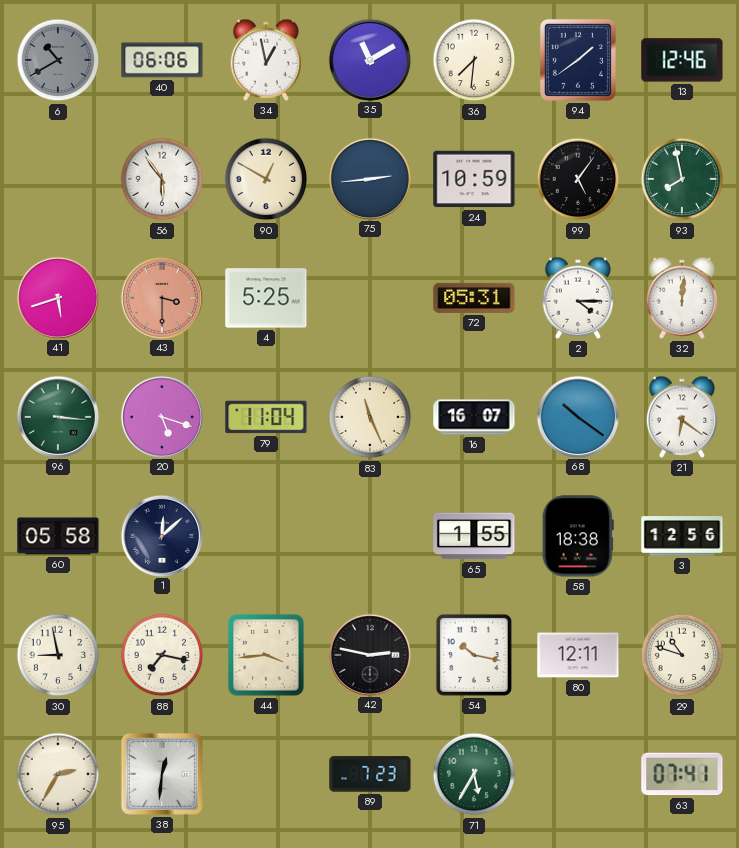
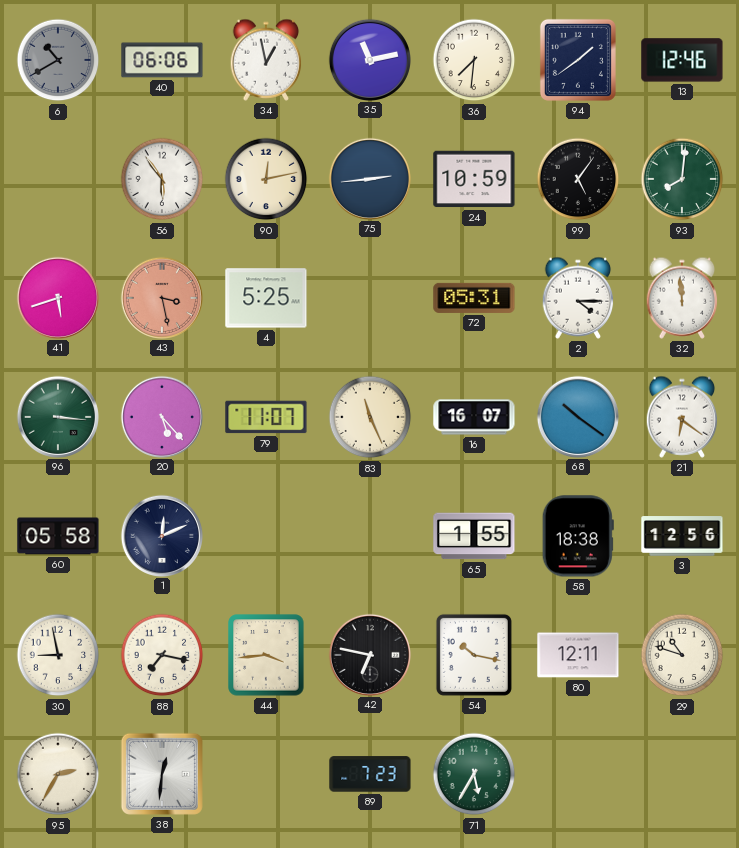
35: 11:10 -> 11:13
90: 12:50 -> 12:13
93: 7:58 -> 8:01
43: 3:30 -> 3:28
32: 12:01 -> 11:59
20: 5:18 -> 5:23
79: 11:04 -> 11:07
1: 12:08 -> 12:11
42: 2:47 -> 6:47
63: 07:41 -> none
